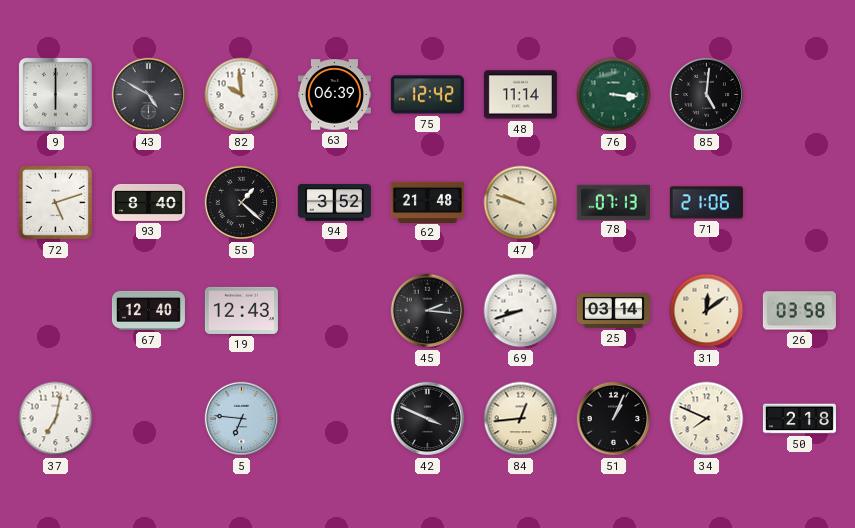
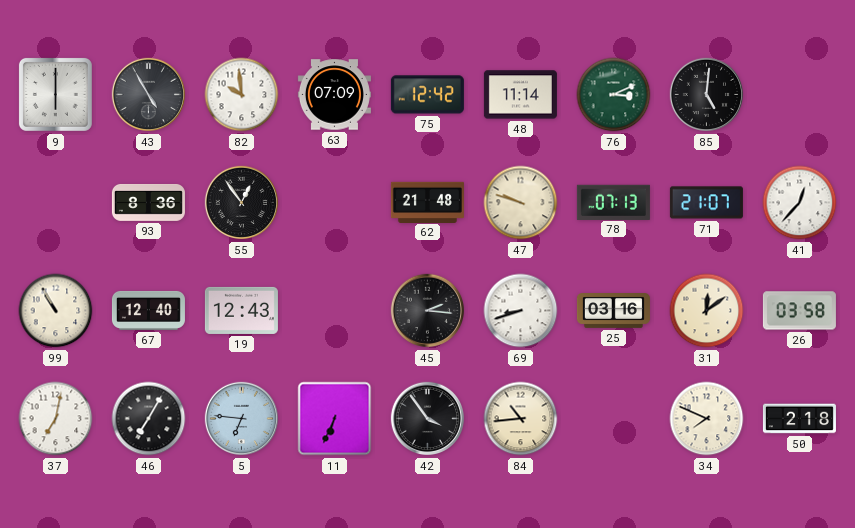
43: 4:50 -> 4:55
63: 06:39 -> 07:09
76: 3:16 -> 3:11
72: 5:12 -> none
93: 8:40 -> 8:36
55: 1:22 -> 12:54
94: 3:52 -> none
71: 21:06 -> 21:07
41: none -> 12:37
99: none -> 10:55
25: 03:14 -> 03:16
46: none -> 7:05
11: none -> 6:34
42: 3:49 -> 3:54
84: 12:44 -> 10:44
51: 1:04 -> none
